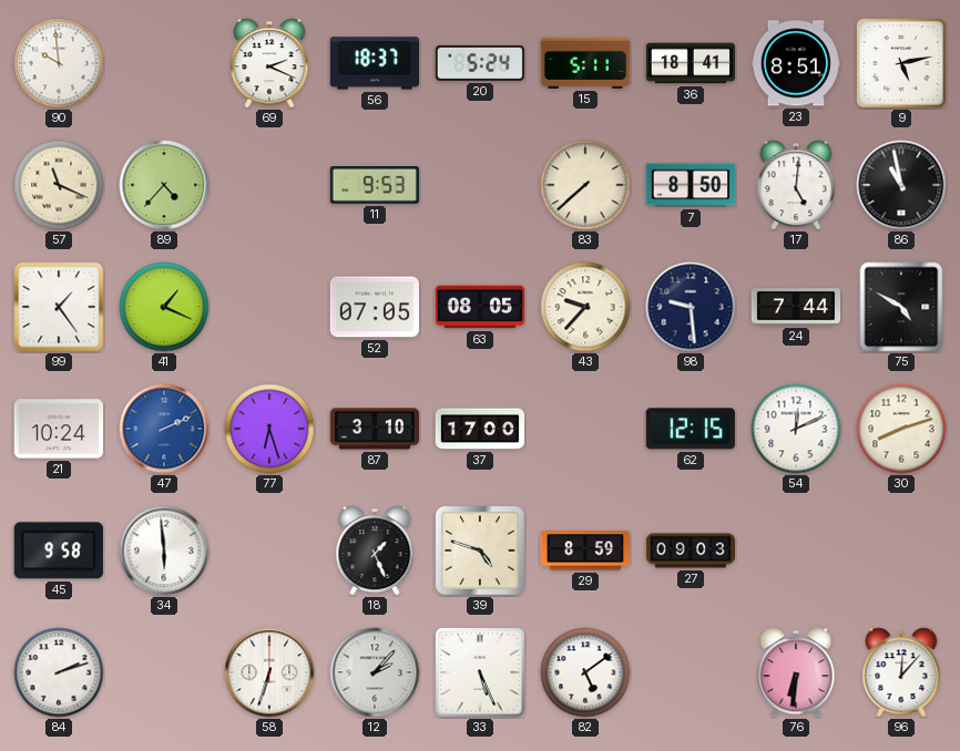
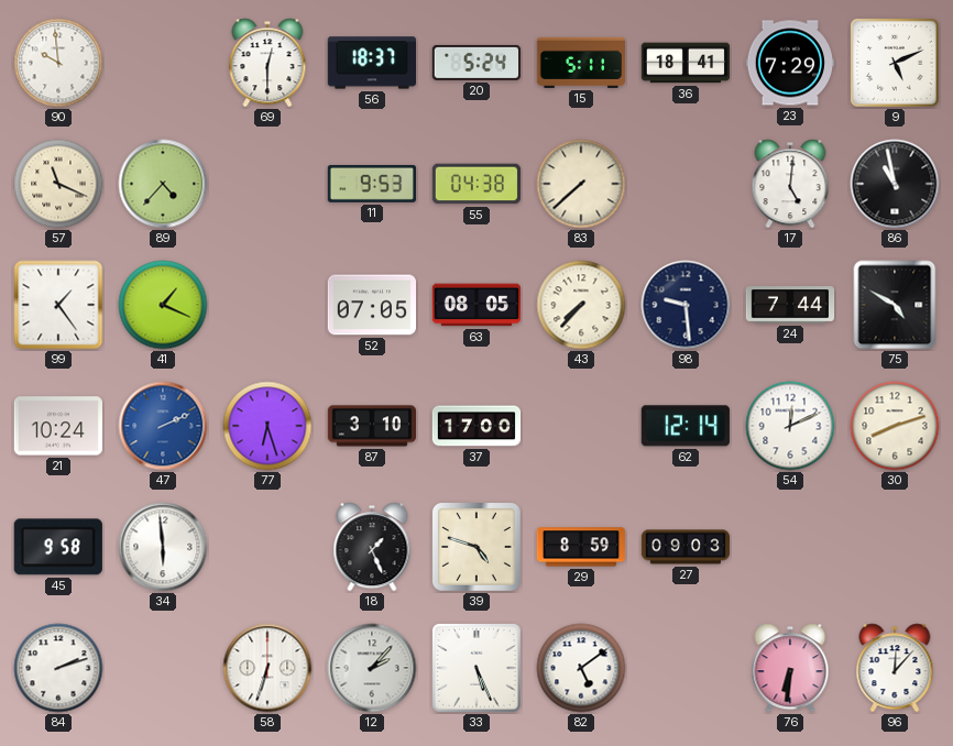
69: 2:19 -> 12:30
23: 8:51 -> 7:29
9: 5:13 -> 5:11
55: none -> 04:38
7: 8:50 -> none
43: 9:37 -> 7:37
62: 12:15 -> 12:14
